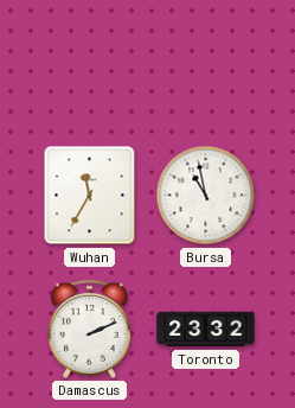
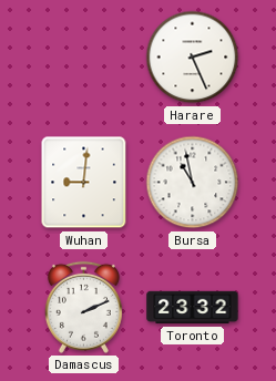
Harare: none -> 2:26
Wuhan: 11:35 -> 9:01
